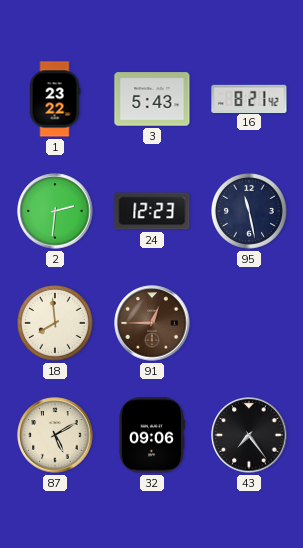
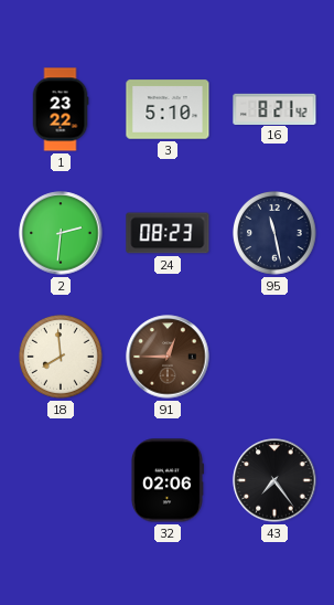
3: 5:43 -> 5:10
24: 12:23 -> 08:23
87: 5:10 -> none
32: 09:06 -> 02:06
